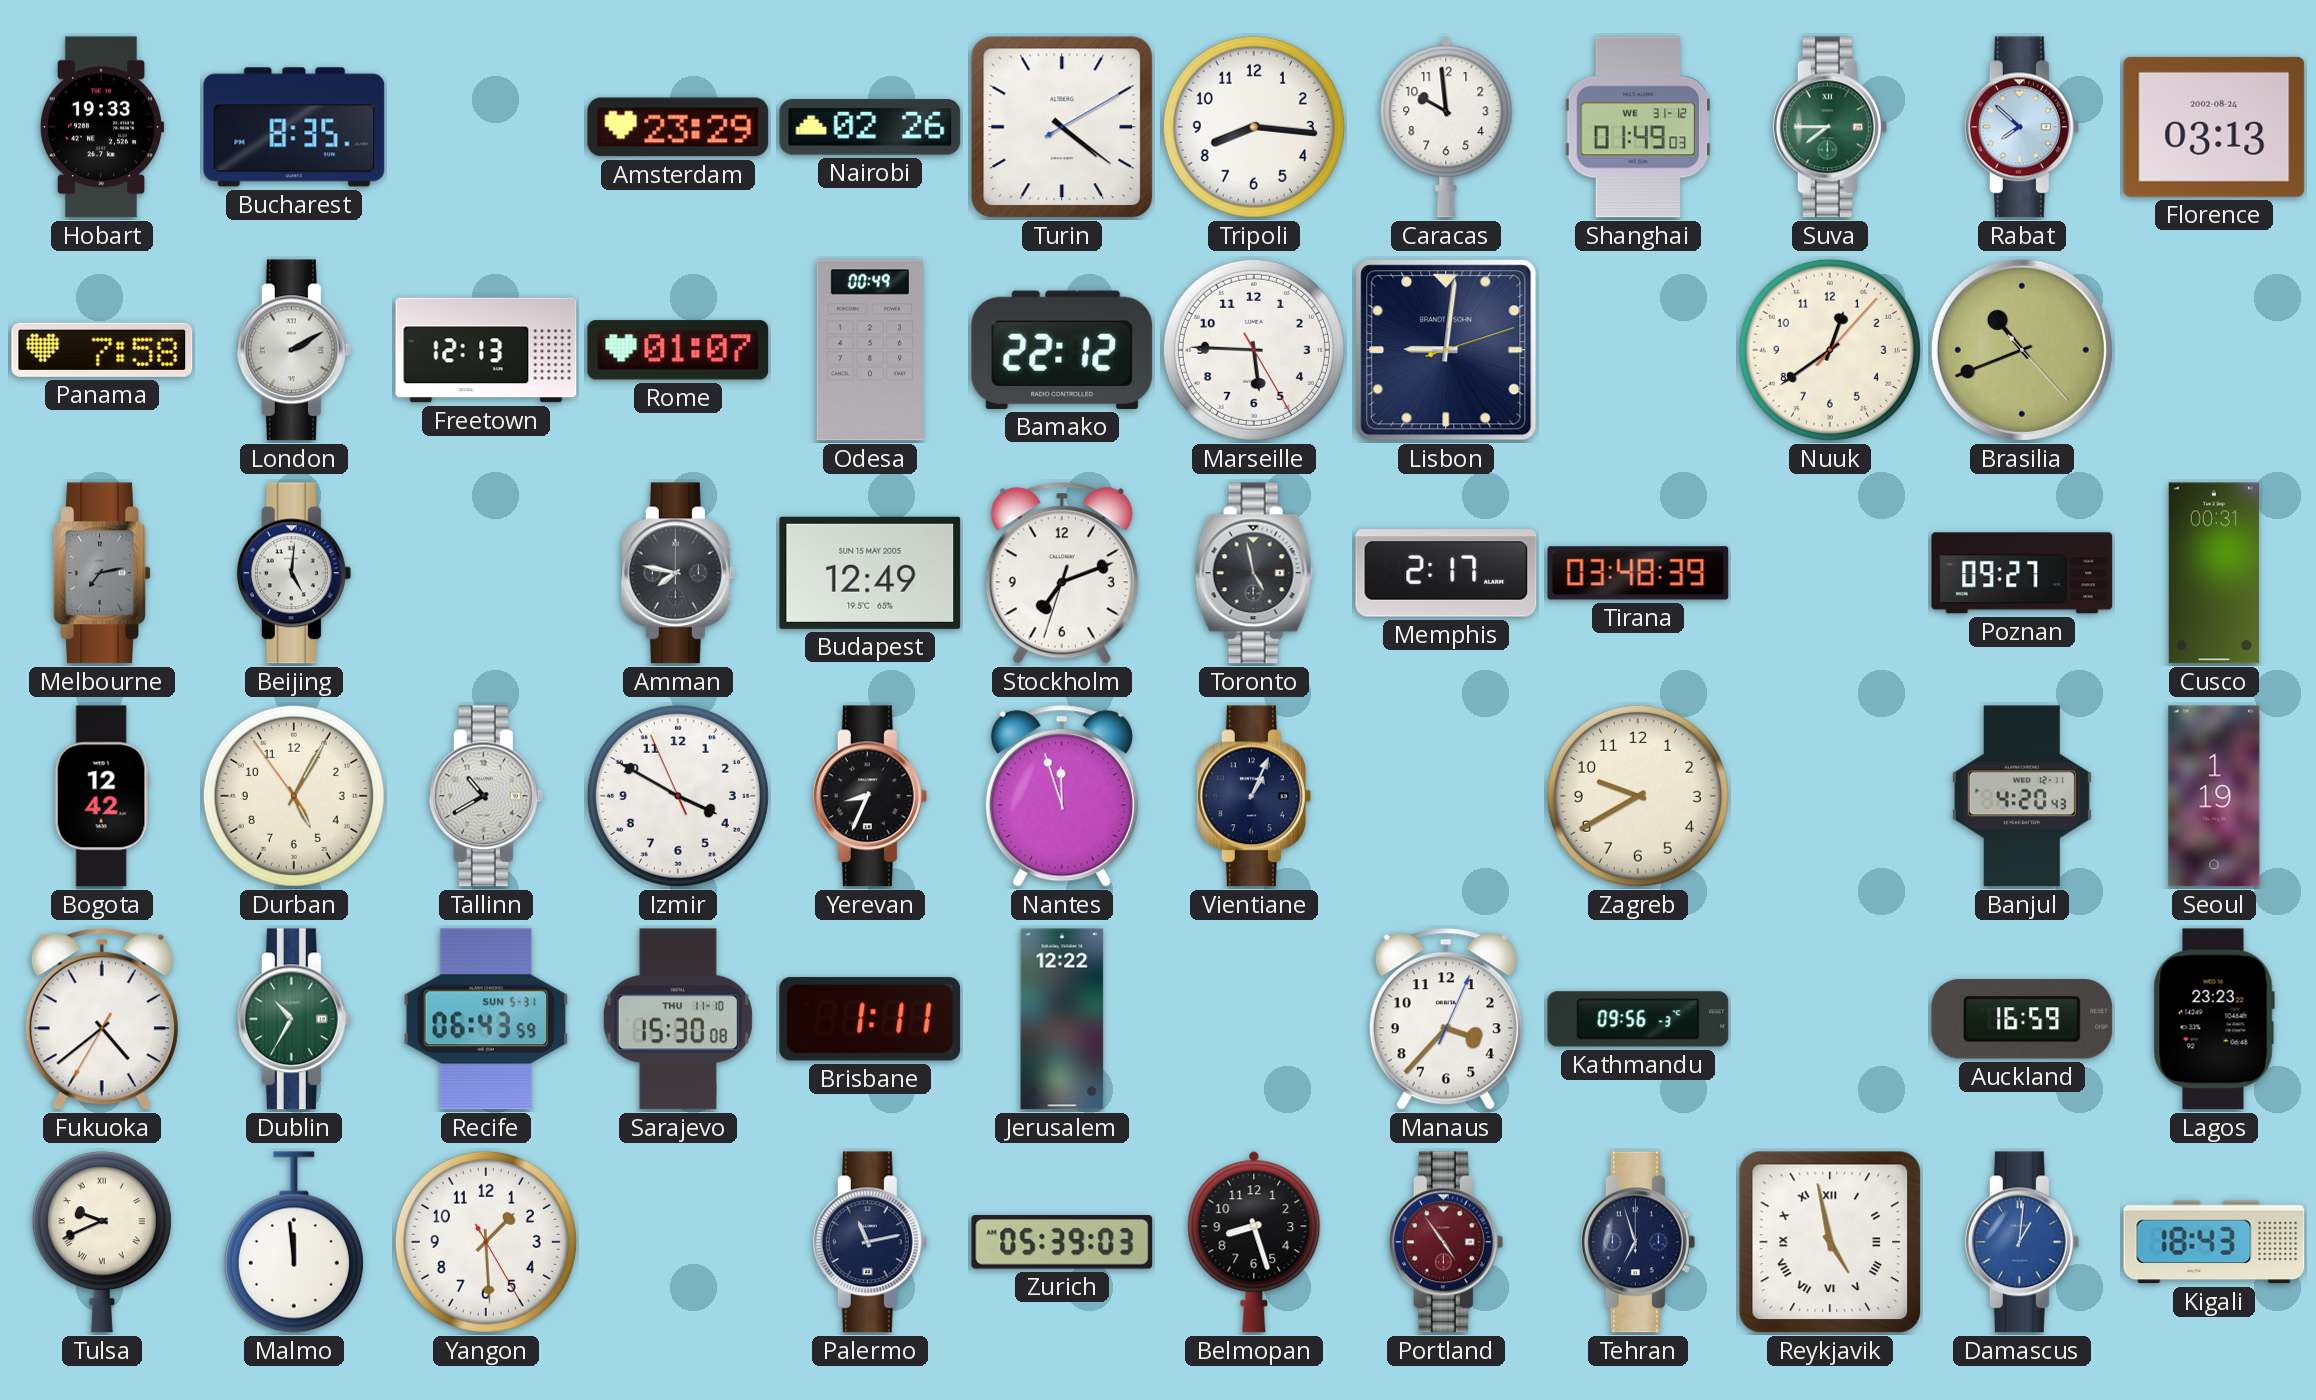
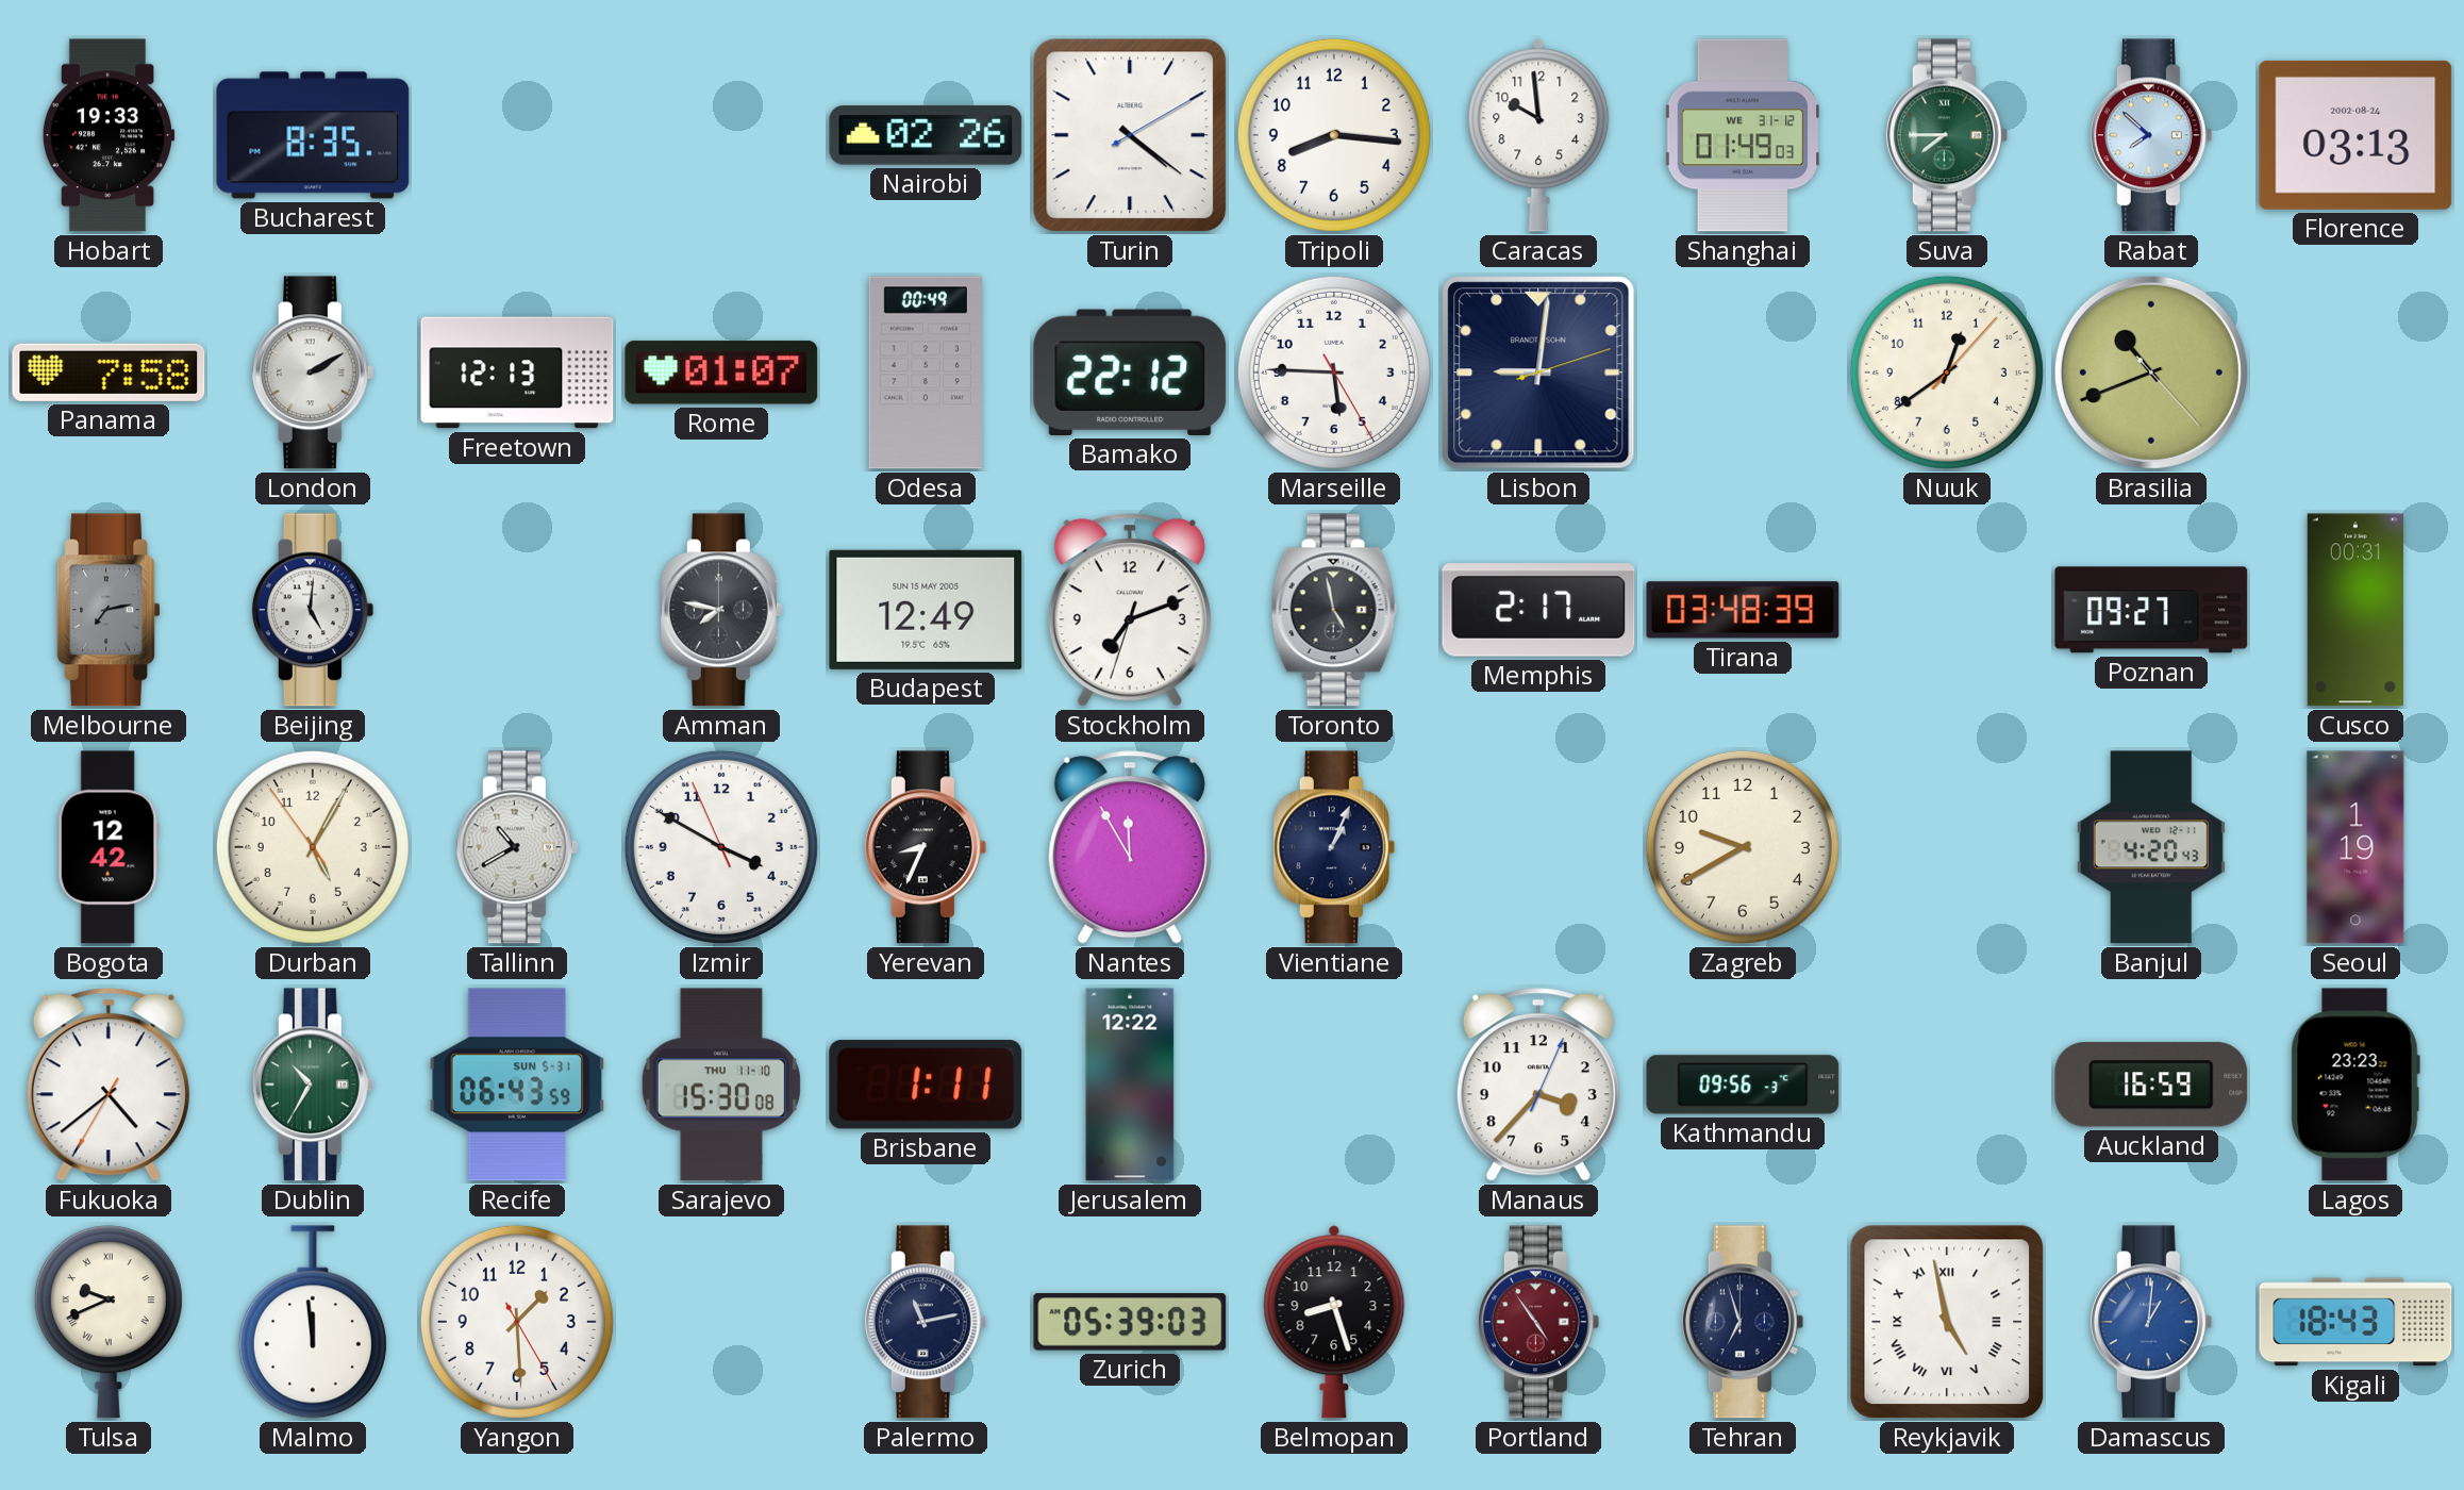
Amsterdam: 23:29 -> none
Nantes: 11:57 -> 11:55
